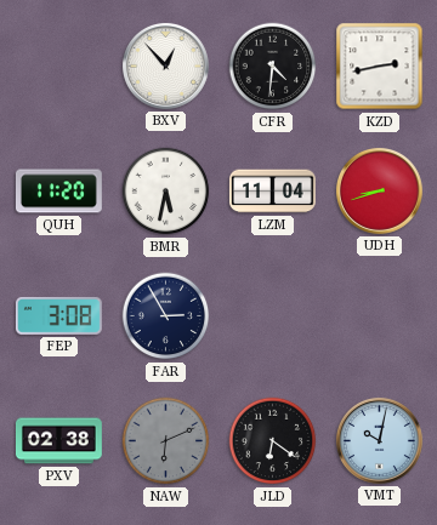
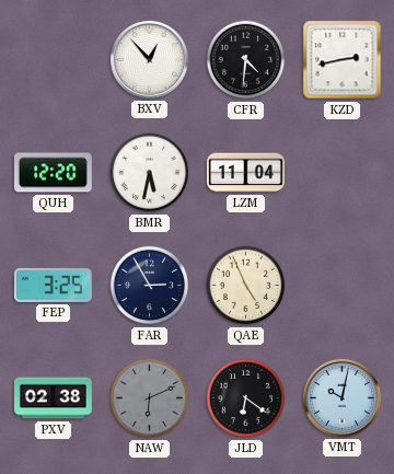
QUH: 11:20 -> 12:20
UDH: 8:42 -> none
FEP: 3:08 -> 3:25
QAE: none -> 4:56
